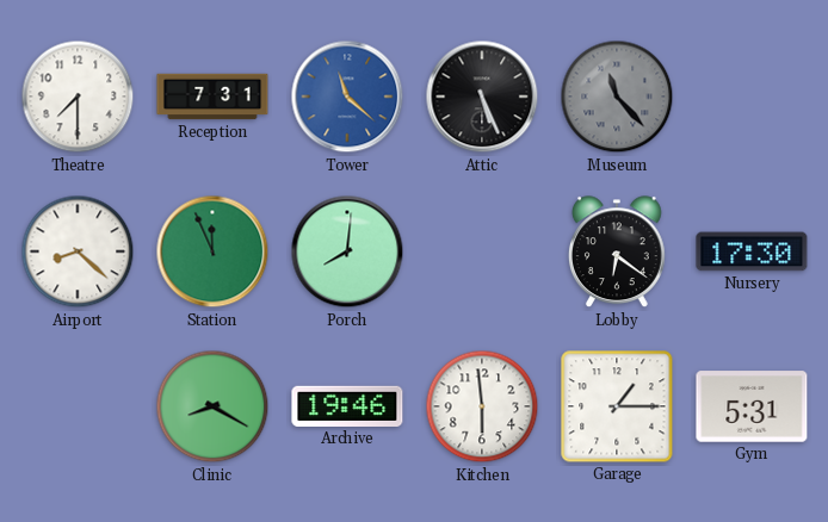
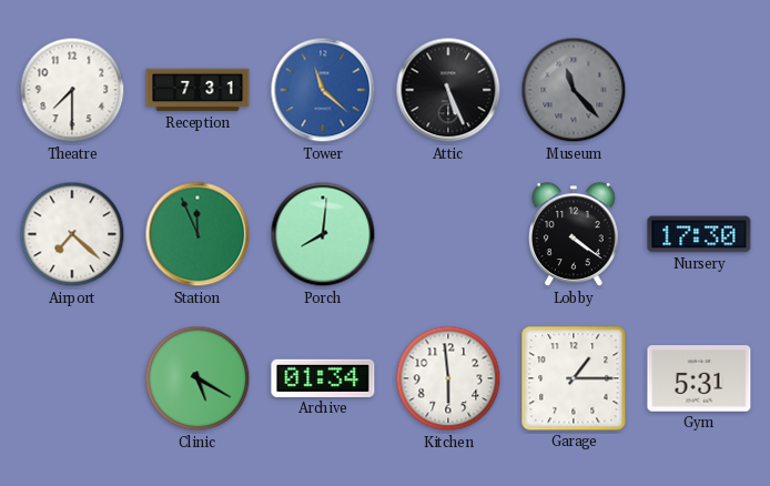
Airport: 8:22 -> 7:22
Lobby: 6:21 -> 4:21
Clinic: 8:20 -> 5:20
Archive: 19:46 -> 01:34
